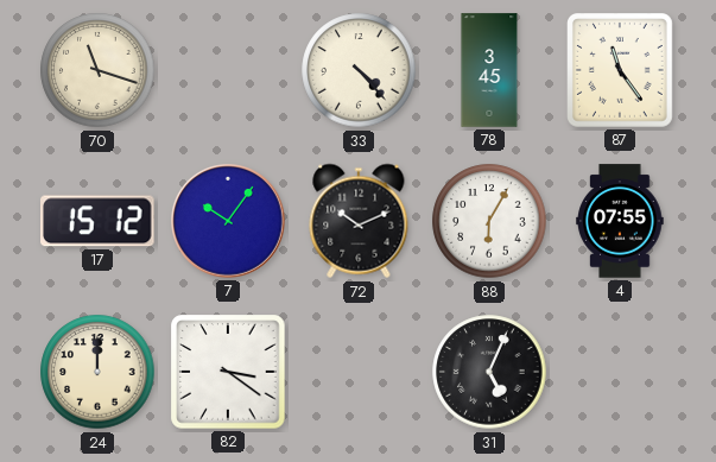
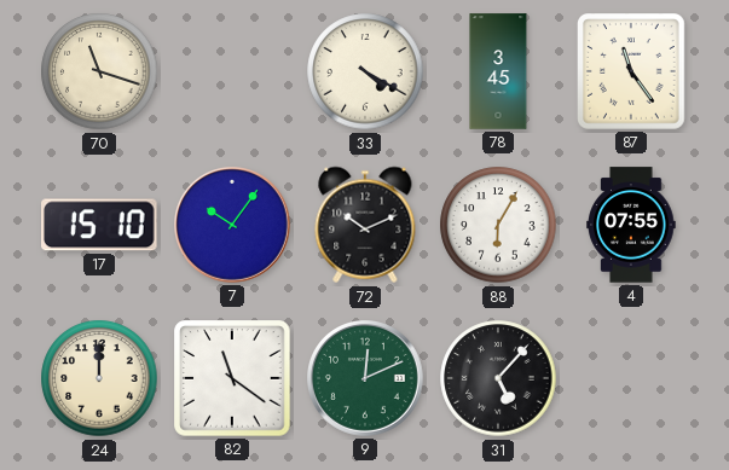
33: 4:23 -> 4:20
17: 15:12 -> 15:10
82: 3:21 -> 11:21
9: none -> 12:11
31: 5:04 -> 5:07
